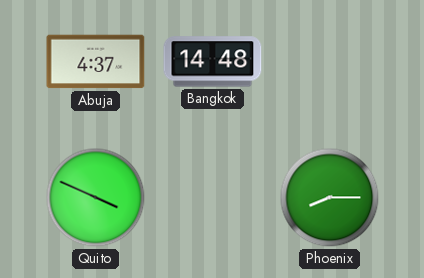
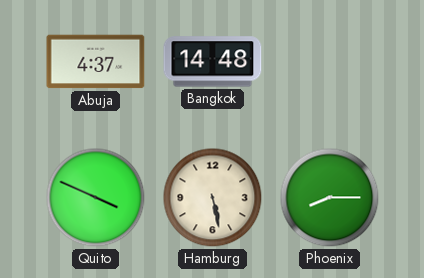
Hamburg: none -> 5:28
